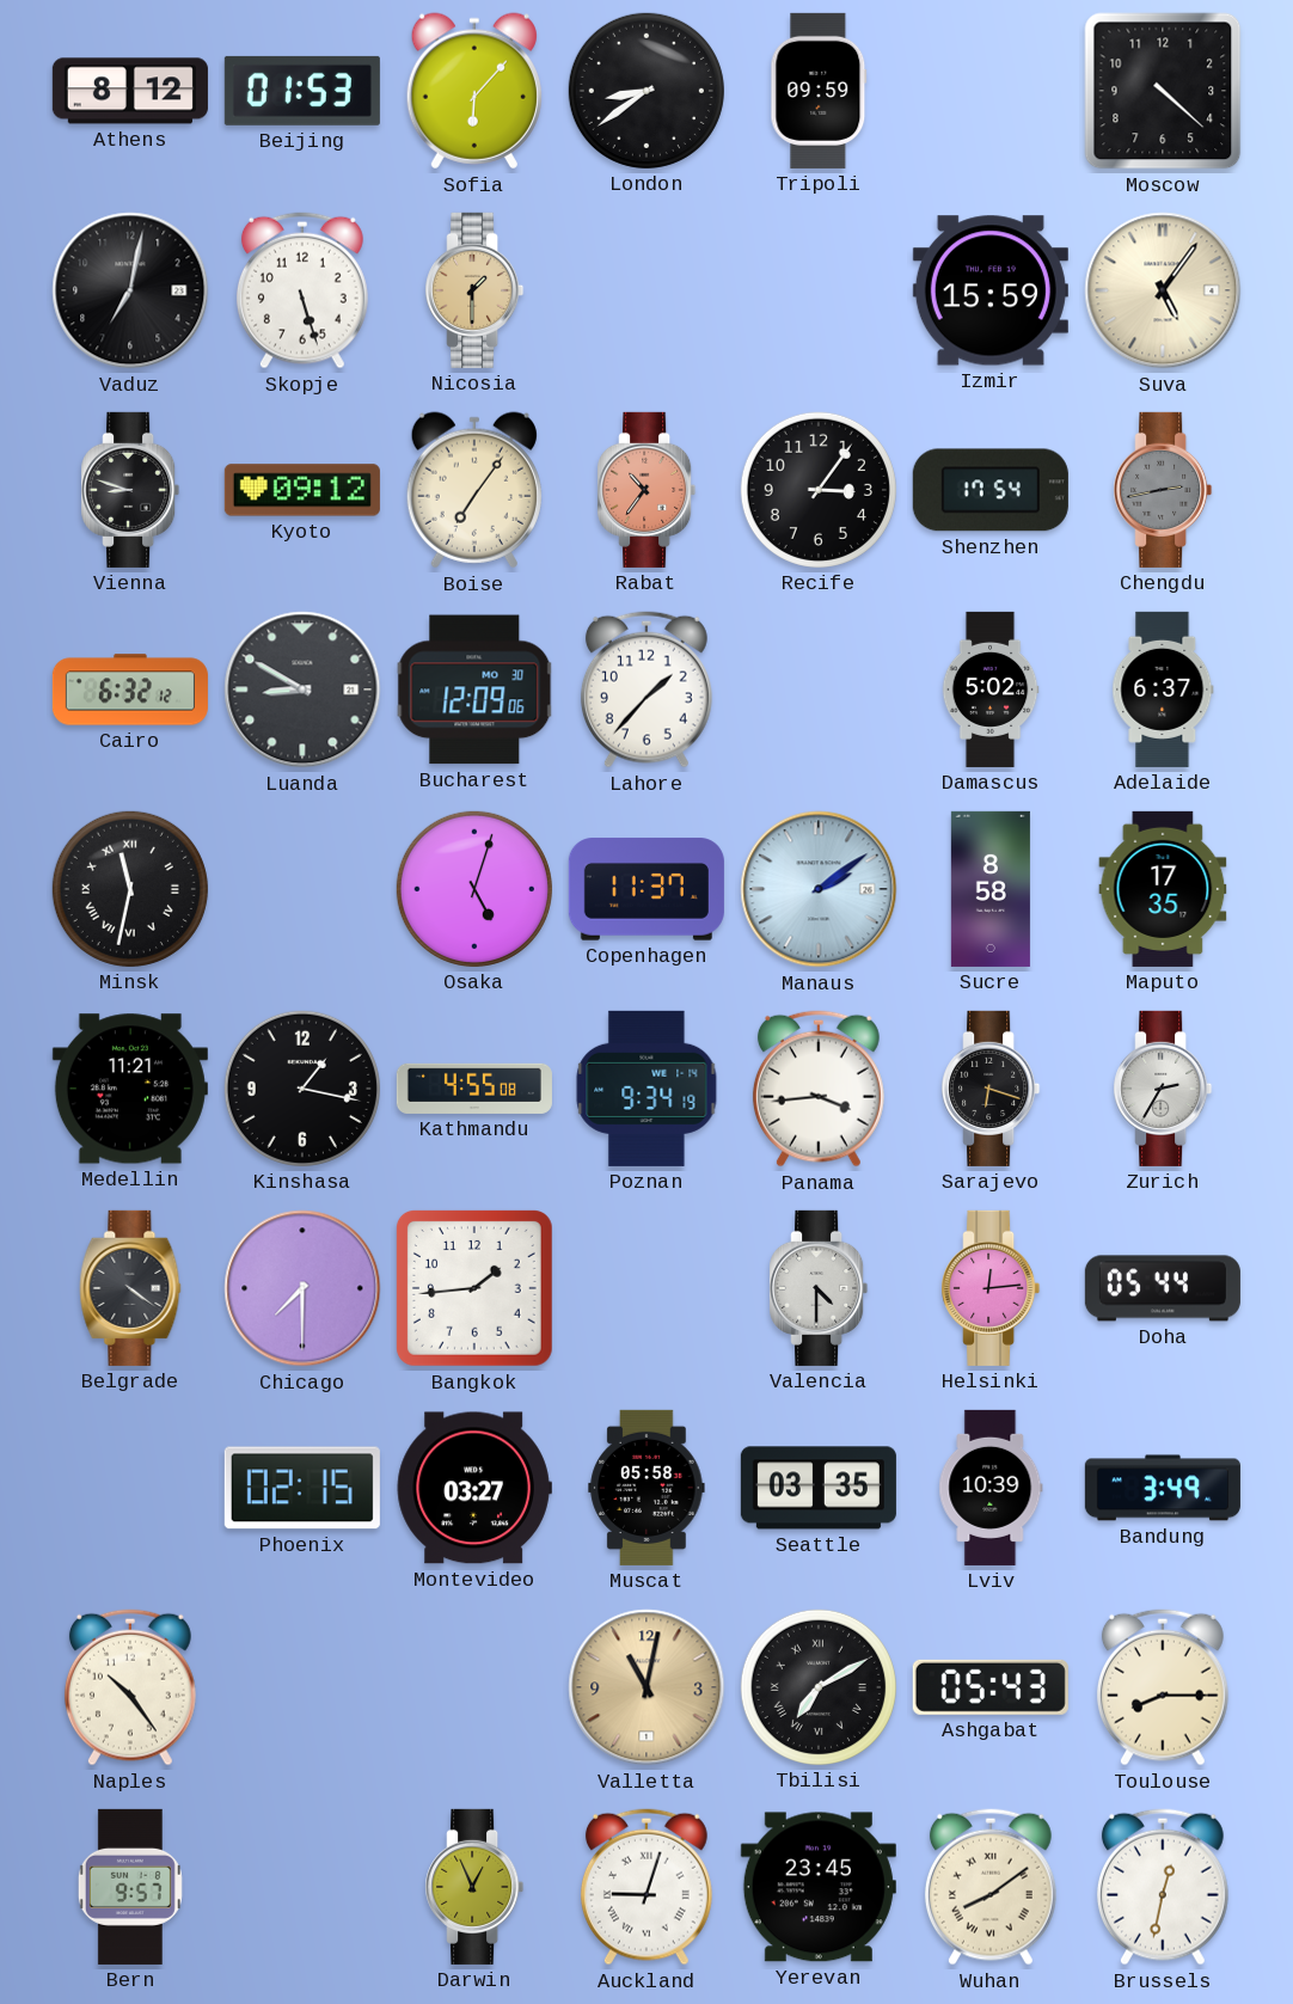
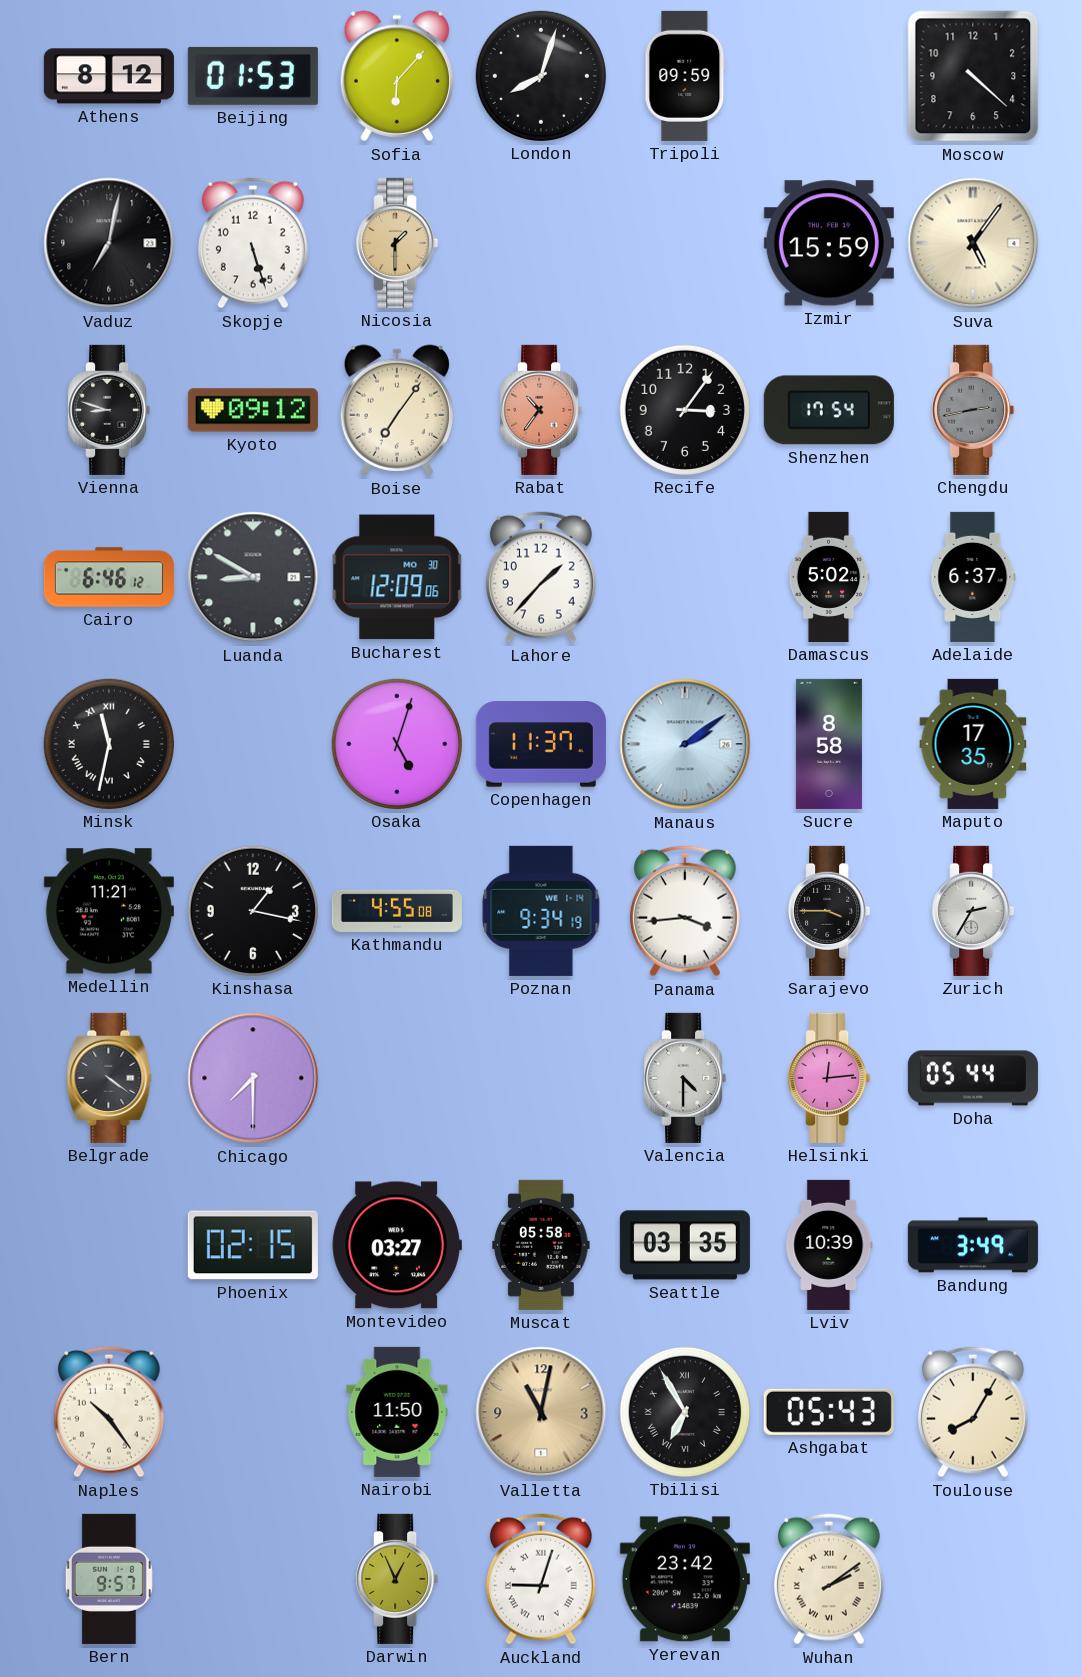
London: 8:39 -> 8:03
Cairo: 6:32 -> 6:46
Sarajevo: 6:18 -> 3:45
Bangkok: 1:44 -> none
Nairobi: none -> 11:50
Tbilisi: 7:10 -> 6:55
Toulouse: 8:15 -> 8:05
Yerevan: 23:45 -> 23:42
Wuhan: 8:09 -> 2:09
Brussels: 12:32 -> none
